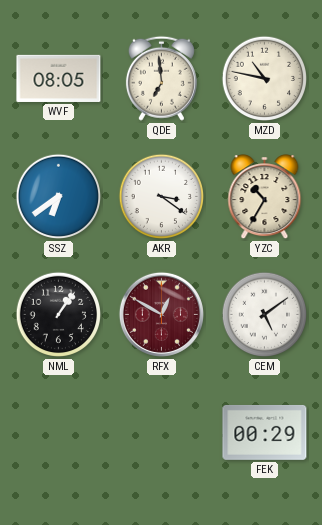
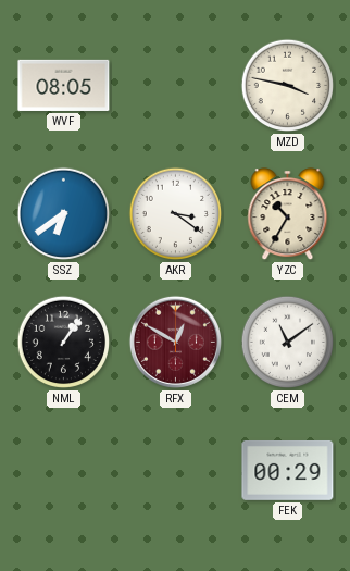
QDE: 6:59 -> none
MZD: 10:47 -> 3:47
CEM: 5:09 -> 11:09
